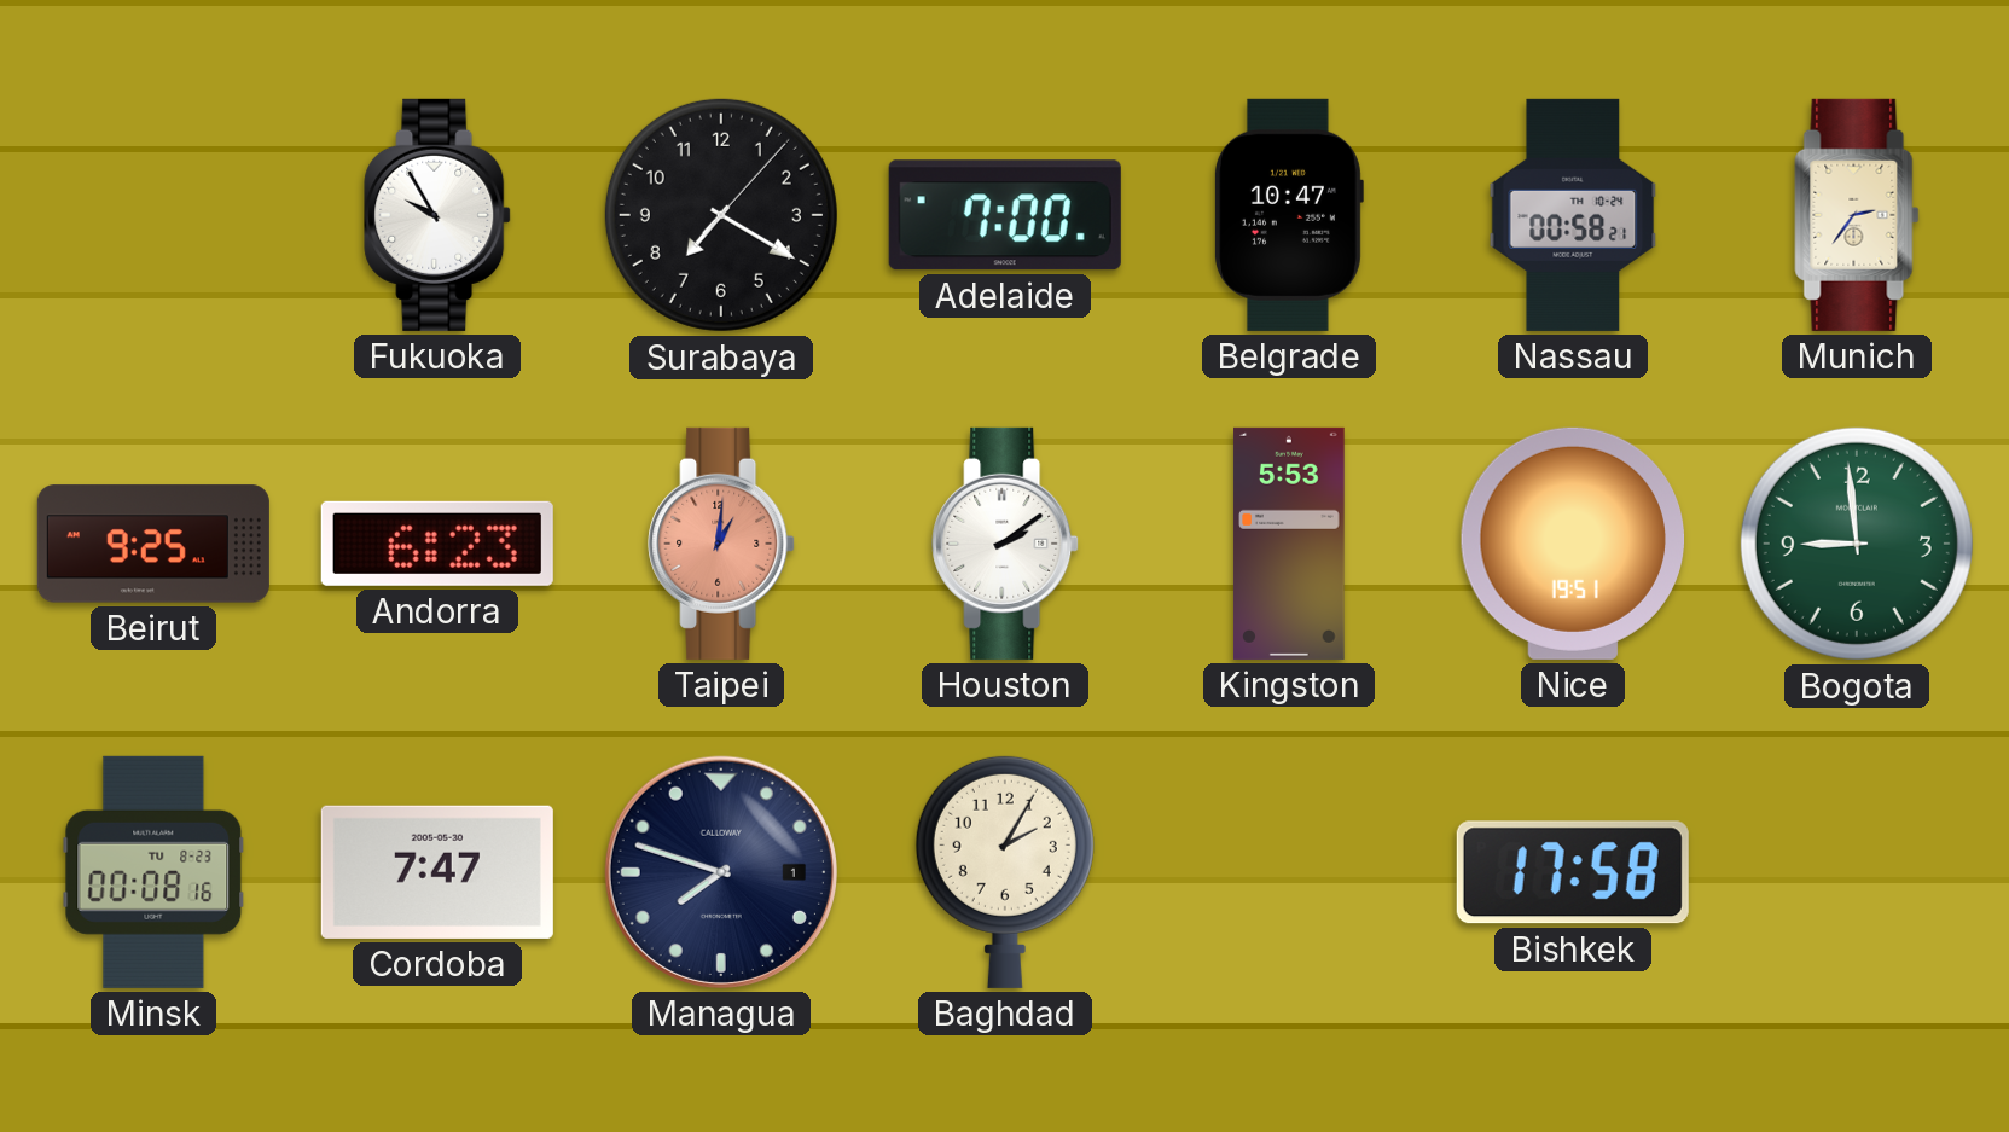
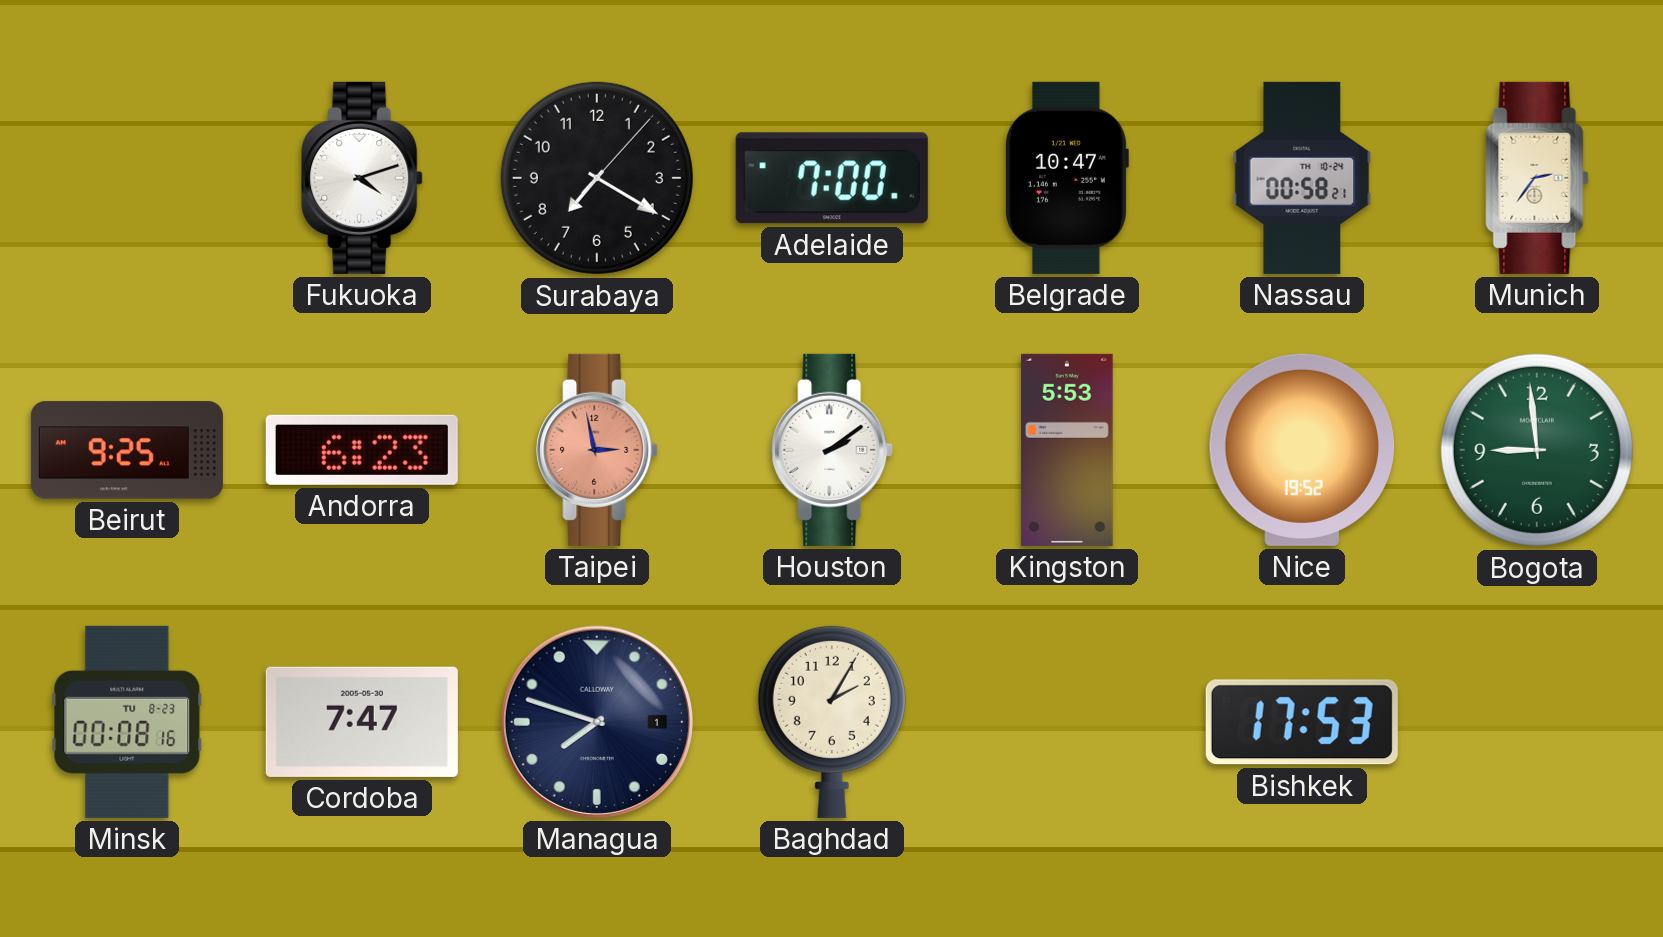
Fukuoka: 9:55 -> 4:12
Taipei: 1:01 -> 2:58
Nice: 19:51 -> 19:52
Bishkek: 17:58 -> 17:53
